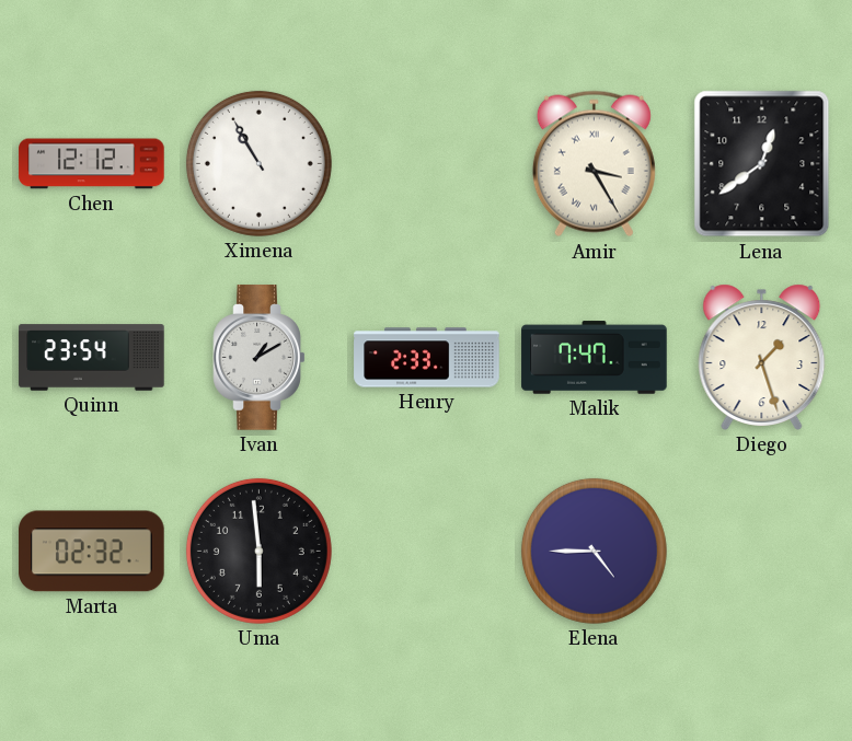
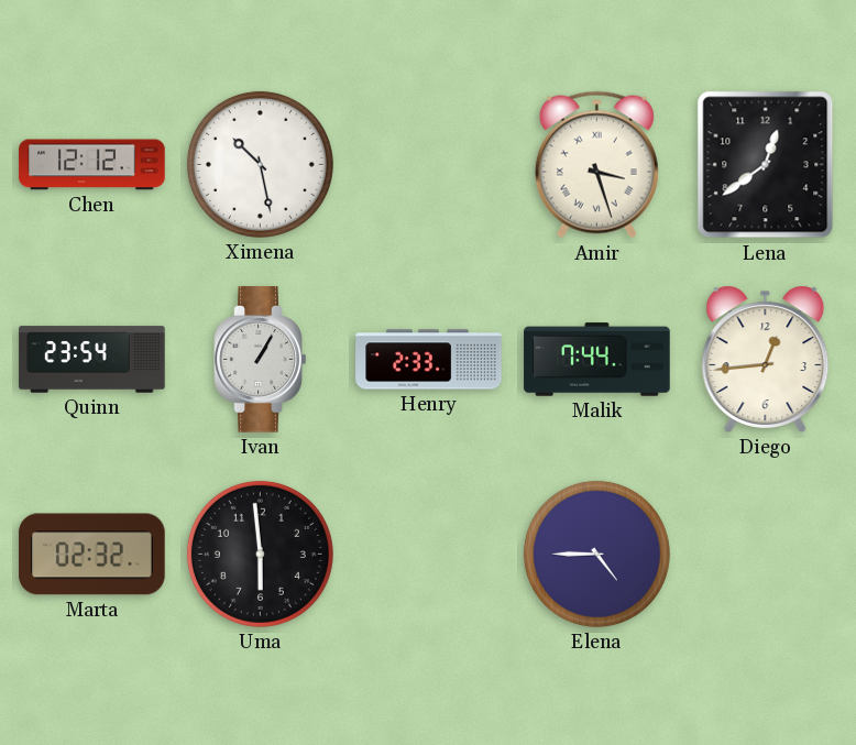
Ximena: 10:55 -> 10:28
Amir: 3:25 -> 3:27
Ivan: 1:10 -> 1:05
Malik: 7:47 -> 7:44
Diego: 1:27 -> 12:44
